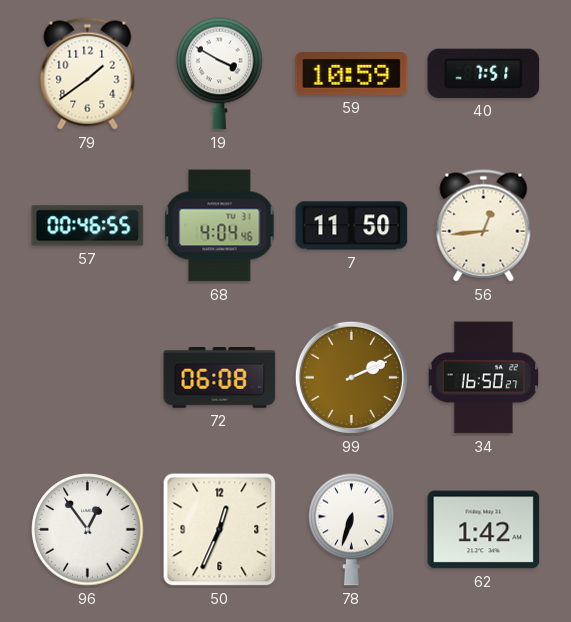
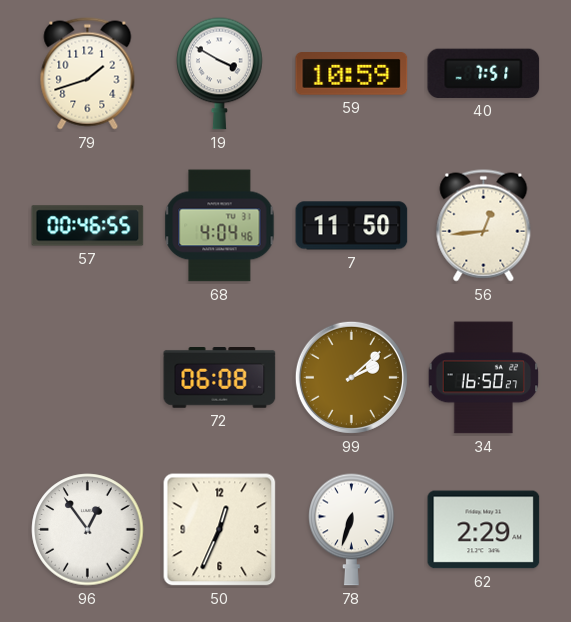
79: 1:39 -> 1:42
99: 2:11 -> 2:08
62: 1:42 -> 2:29
